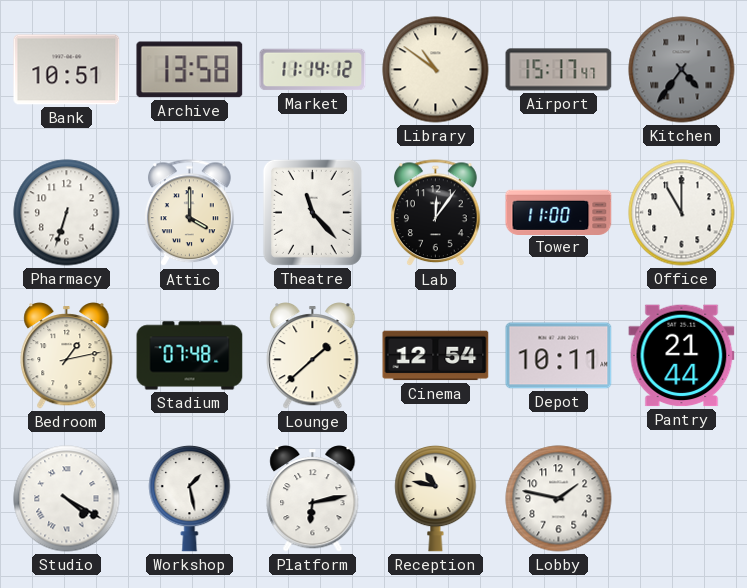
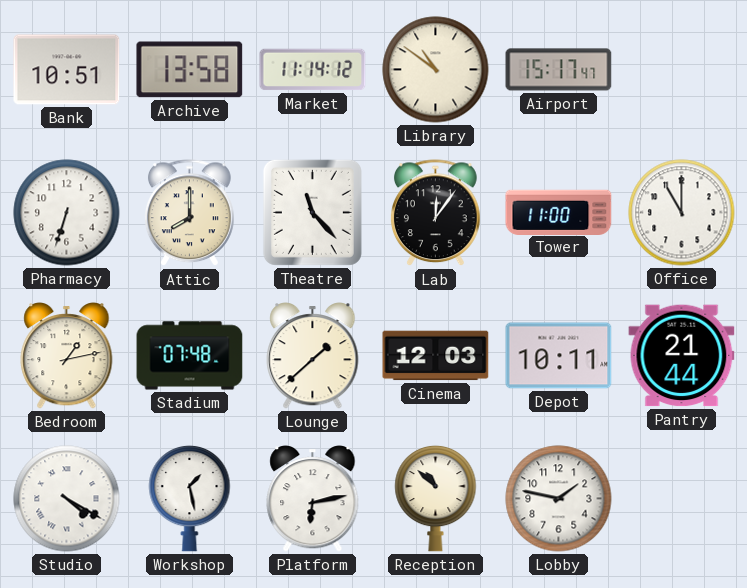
Kitchen: 4:36 -> none
Attic: 4:00 -> 8:00
Cinema: 12:54 -> 12:03
Reception: 10:47 -> 10:52
